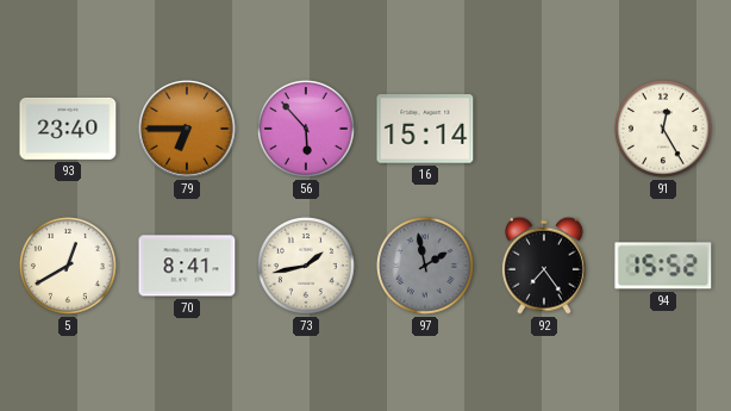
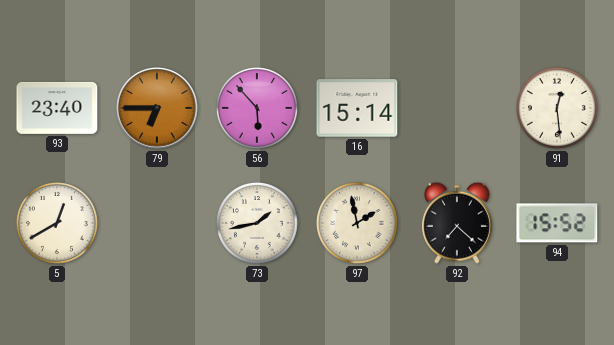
91: 12:25 -> 12:29
70: 8:41 -> none
97 dial: grey -> cream
92: 7:24 -> 7:22
